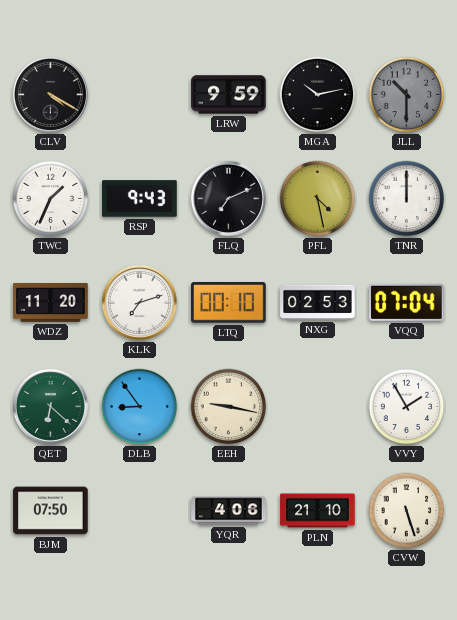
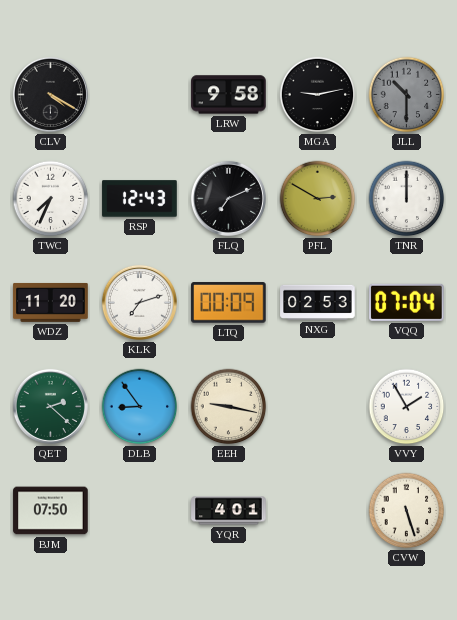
LRW: 9:59 -> 9:58
MGA: 10:13 -> 9:13
TWC: 1:34 -> 7:34
RSP: 9:43 -> 12:43
PFL: 4:28 -> 2:50
LTQ: 00:10 -> 00:09
QET: 6:22 -> 2:22
YQR: 4:06 -> 4:01
PLN: 21:10 -> none
